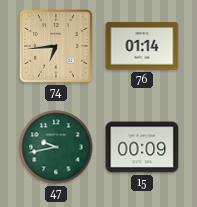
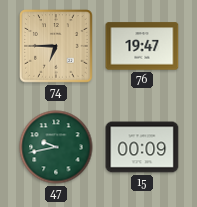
74: 6:44 -> 6:45
76: 01:14 -> 19:47
